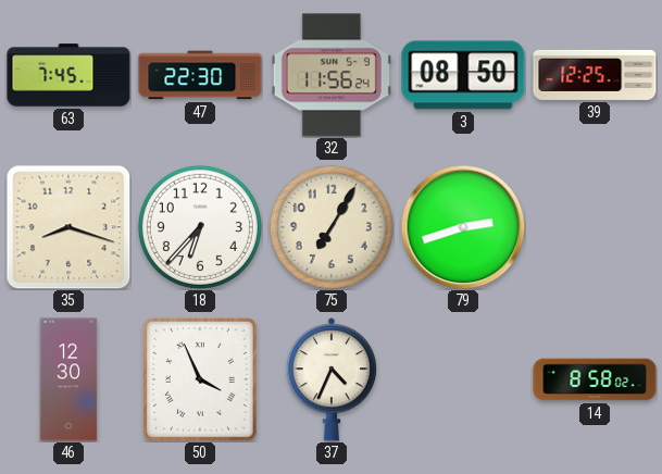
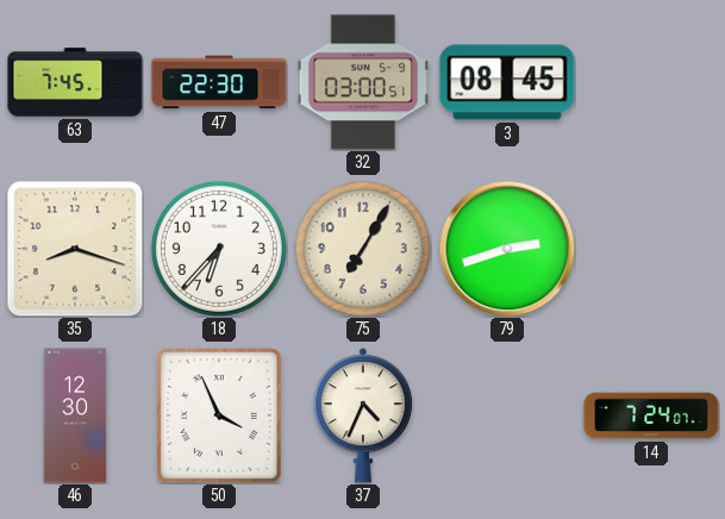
32: 11:56 -> 03:00
3: 08:50 -> 08:45
39: 12:25 -> none
14: 8:58 -> 7:24
